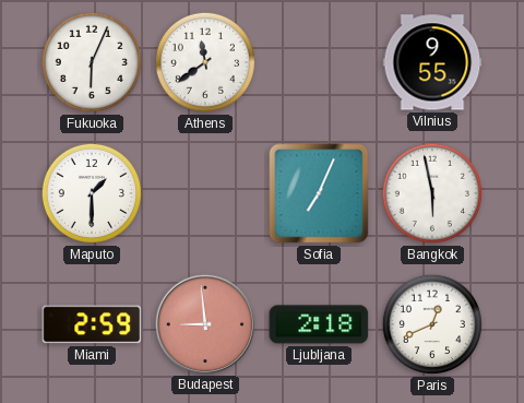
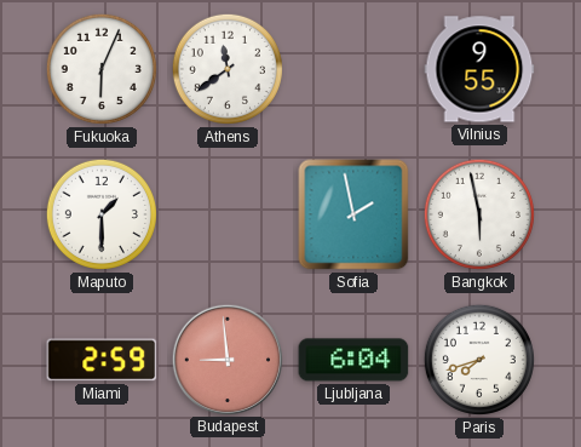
Sofia: 7:04 -> 1:58
Ljubljana: 2:18 -> 6:04
Paris: 12:41 -> 7:42
